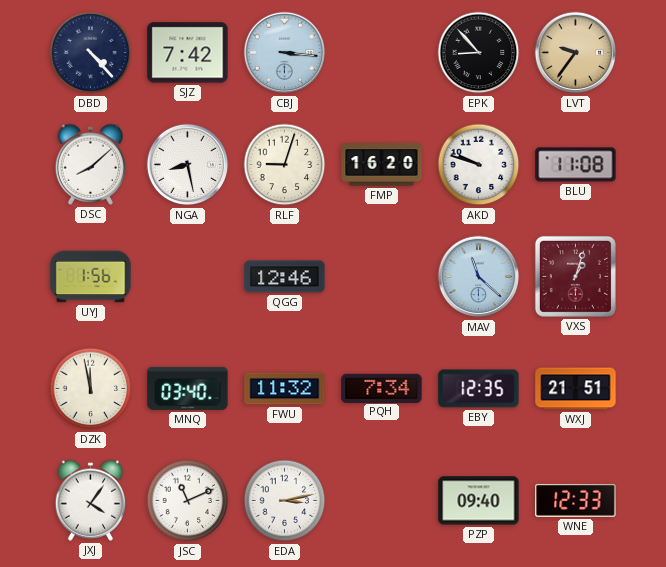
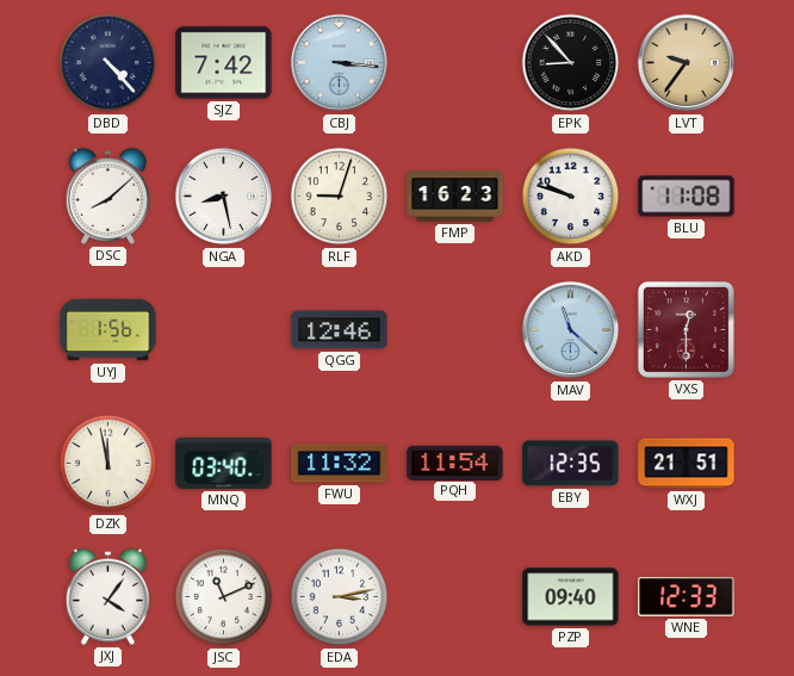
FMP: 16:20 -> 16:23
VXS: 1:03 -> 12:30
PQH: 7:34 -> 11:54
